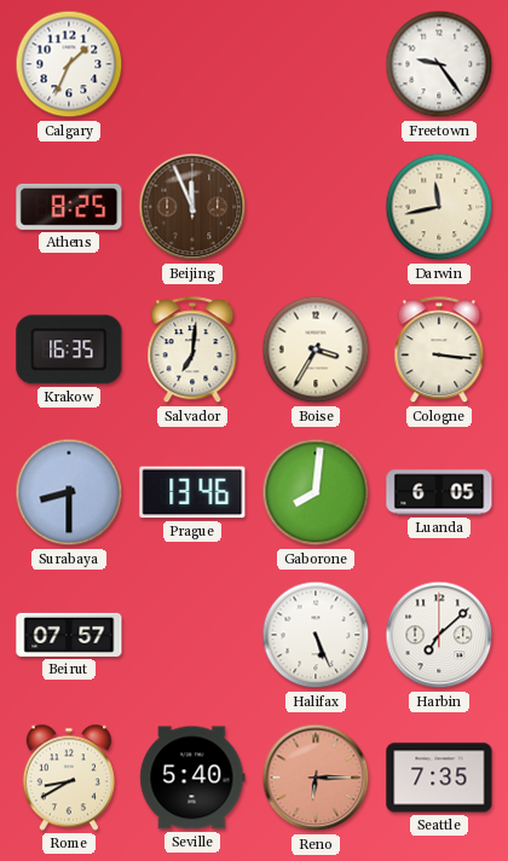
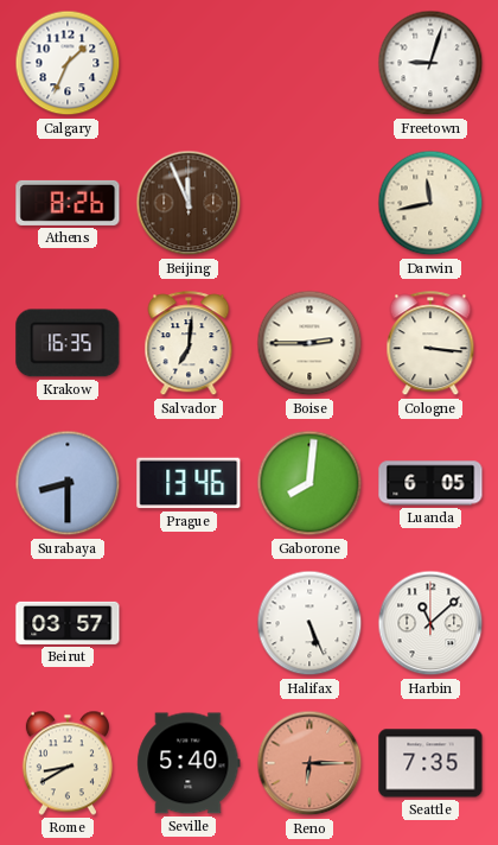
Freetown: 9:24 -> 9:03
Athens: 8:25 -> 8:26
Boise: 3:35 -> 2:45
Beirut: 07:57 -> 03:57
Harbin: 7:08 -> 11:08
